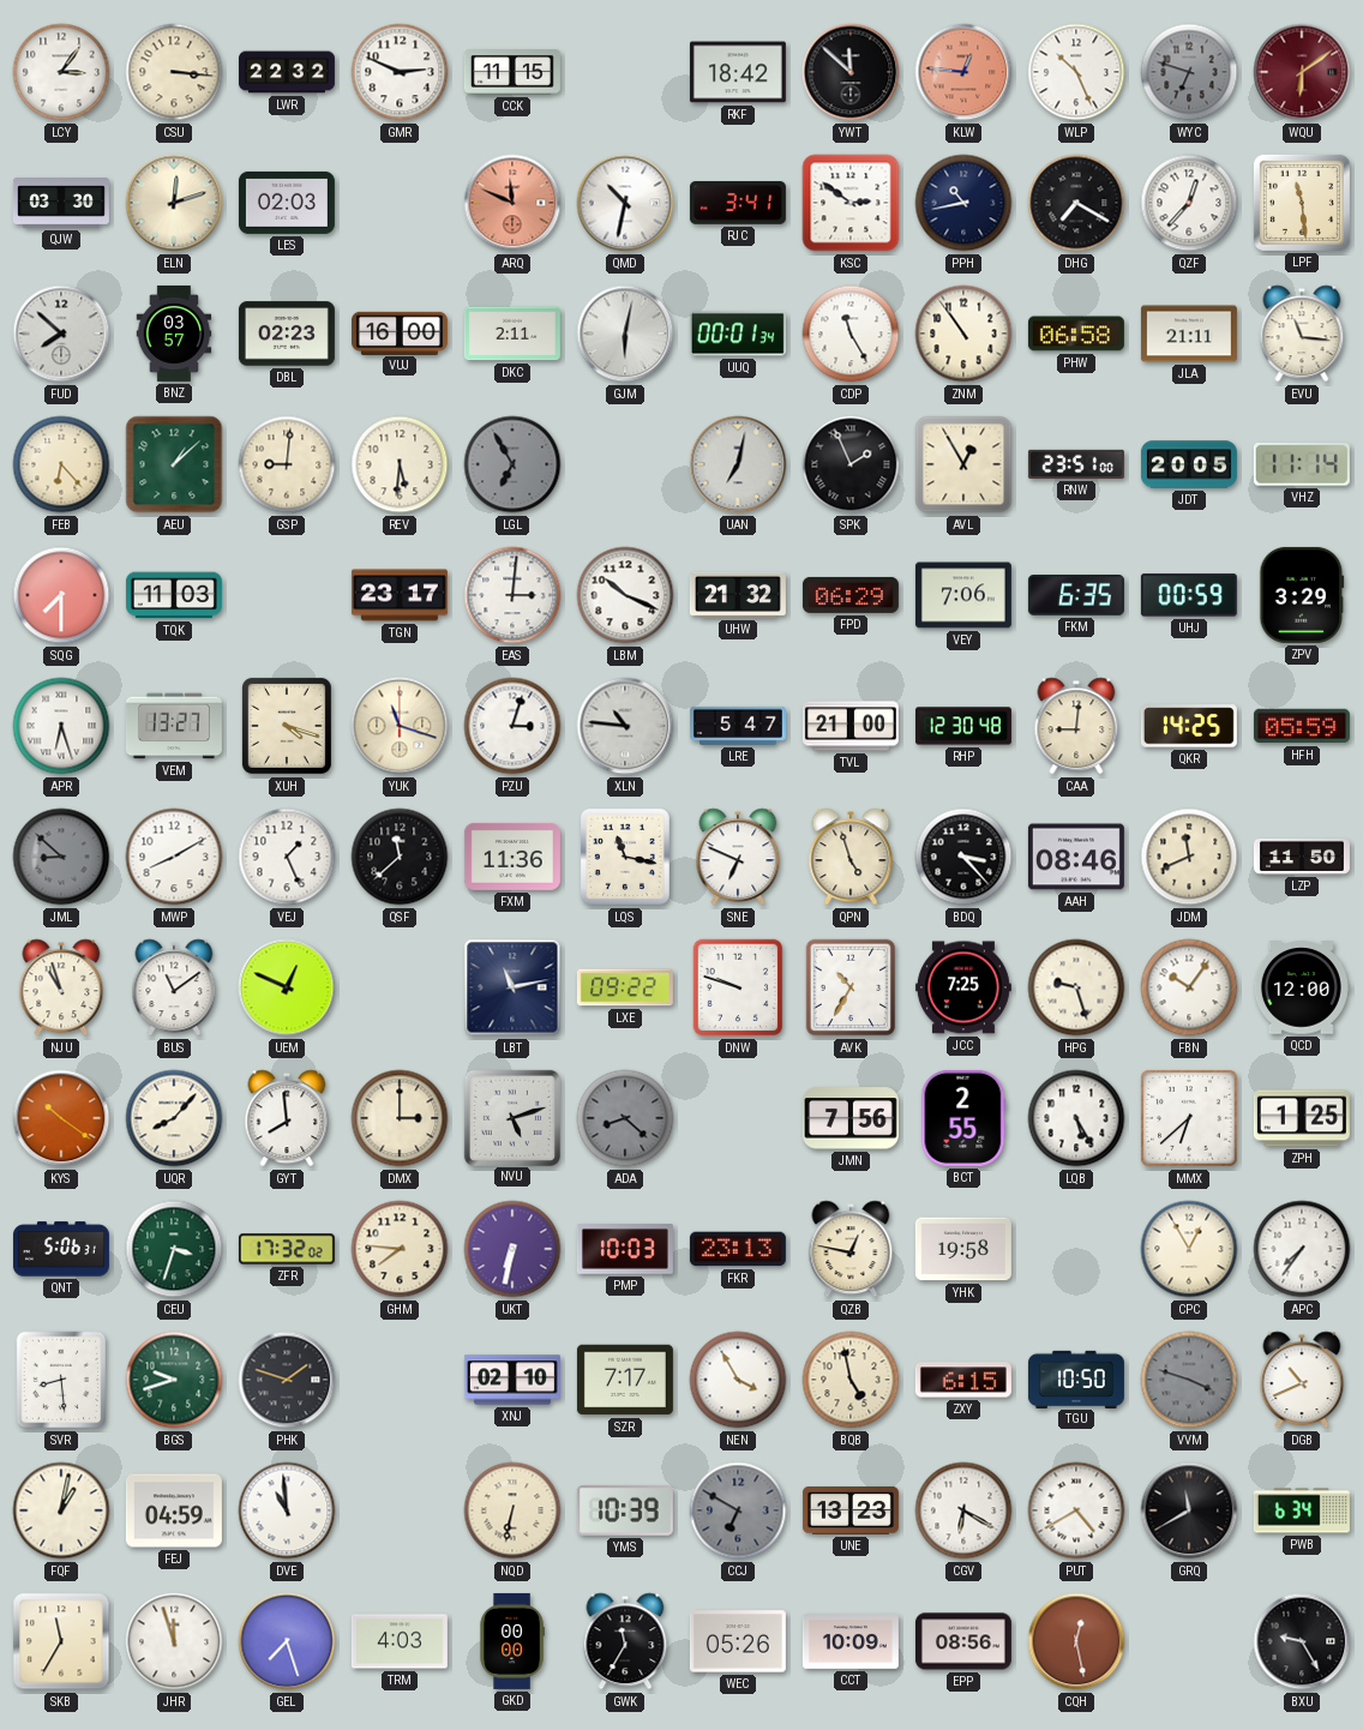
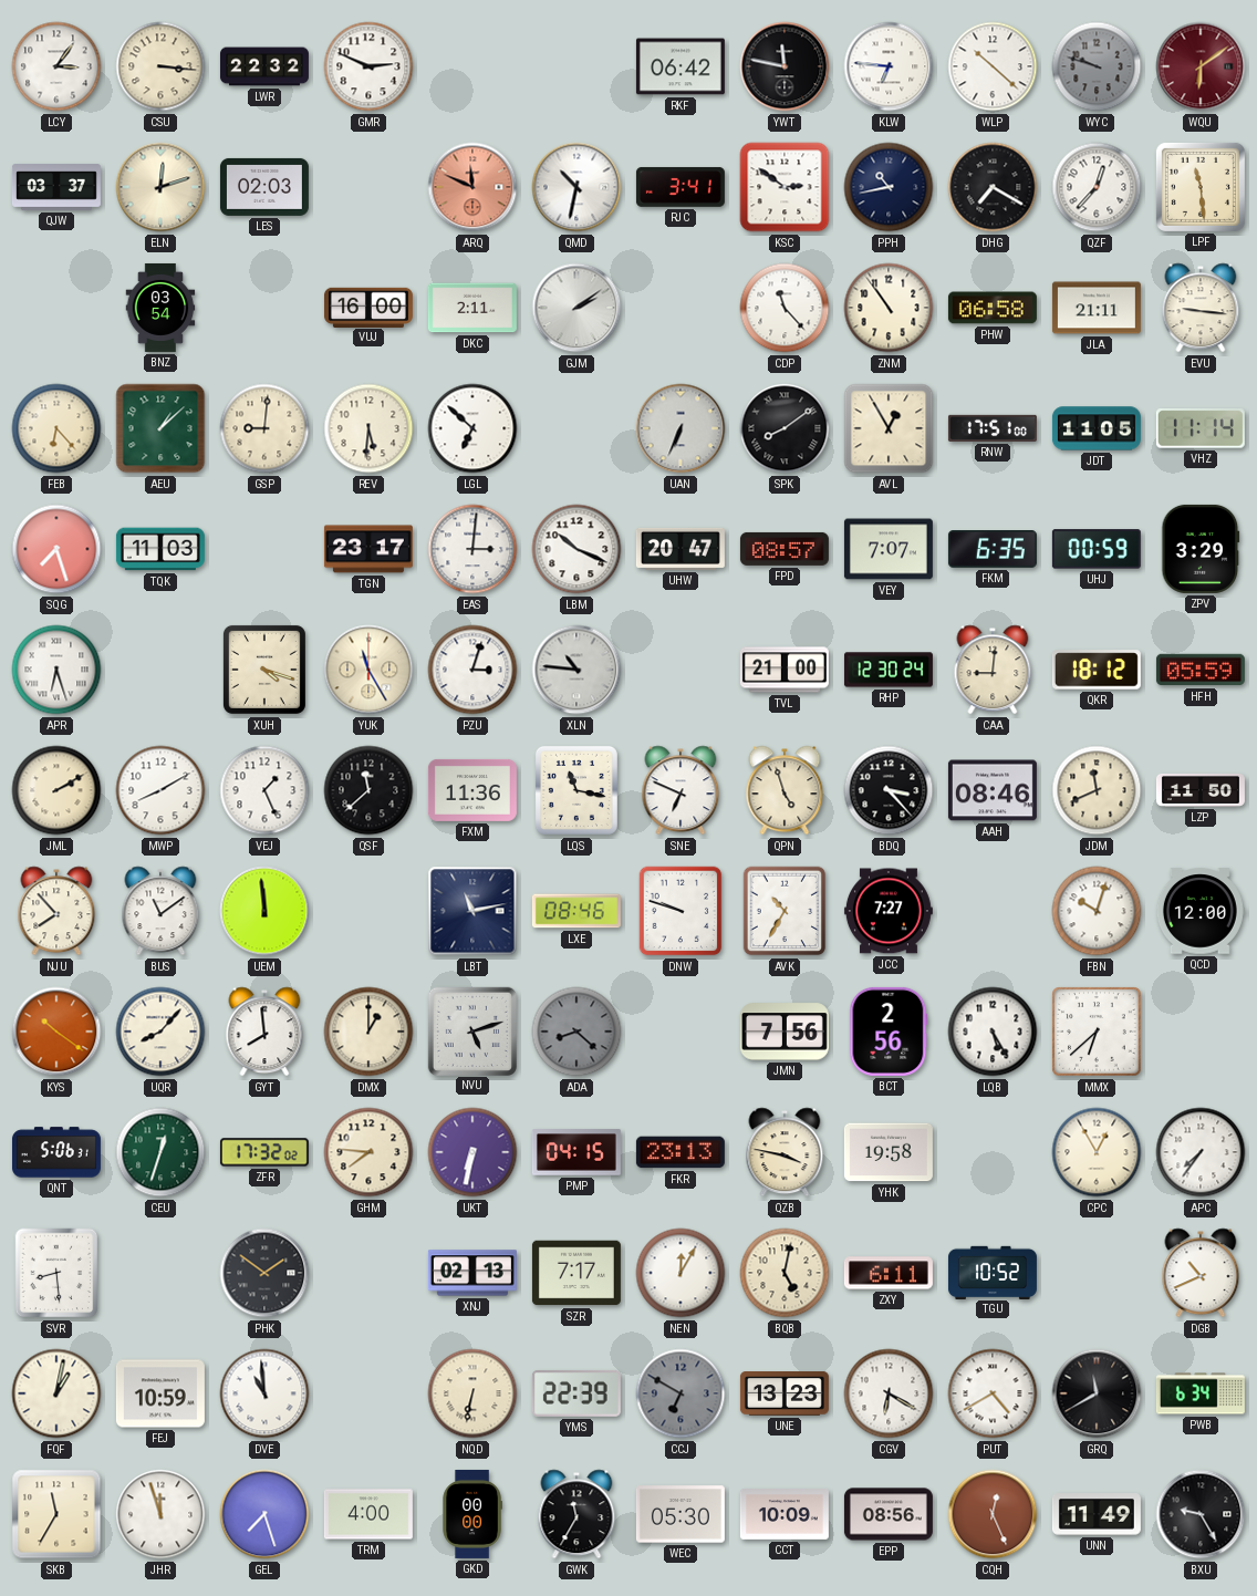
CCK: 11:15 -> none
RKF: 18:42 -> 06:42
YWT: 11:52 -> 11:47
KLW: 12:46 -> 6:46
KLW dial: salmon -> white
WLP: 10:26 -> 10:22
WYC: 6:48 -> 9:48
QJW: 03:30 -> 03:37
FUD: 7:52 -> none
BNZ: 03:57 -> 03:54
DBL: 02:23 -> none
GJM: 6:02 -> 2:09
UUQ: 00:01 -> none
CDP: 11:25 -> 11:23
EVU: 11:16 -> 9:16
LGL: 6:55 -> 6:52
LGL dial: grey -> white
UAN: 7:02 -> 6:34
SPK: 1:56 -> 8:09
RNW: 23:51 -> 17:51
JDT: 20:05 -> 11:05
SQG: 7:30 -> 7:27
UHW: 21:32 -> 20:47
FPD: 06:29 -> 08:57
VEY: 7:06 -> 7:07
VEM: 13:27 -> none
YUK: 11:18 -> 11:25
LRE: 5:47 -> none
RHP: 12:30:48 -> 12:30:24
QKR: 14:25 -> 18:12
JML: 8:52 -> 2:10
JML dial: grey -> cream
NJU: 10:57 -> 7:53
UEM: 12:49 -> 11:59
LXE: 09:22 -> 08:46
JCC: 7:25 -> 7:27
HPG: 9:27 -> none
FBN: 10:06 -> 10:03
DMX: 3:00 -> 1:00
BCT: 2:55 -> 2:56
ZPH: 1:25 -> none
CEU: 3:33 -> 12:33
PMP: 10:03 -> 04:15
QZB: 12:47 -> 3:47
BGS: 9:42 -> none
PHK: 1:48 -> 1:51
XNJ: 02:10 -> 02:13
NEN: 3:55 -> 12:05
BQB: 4:58 -> 5:02
ZXY: 6:15 -> 6:11
TGU: 10:50 -> 10:52
VVM: 3:48 -> none
FEJ: 04:59 -> 10:59
YMS: 10:39 -> 22:39
TRM: 4:03 -> 4:00
WEC: 05:26 -> 05:30
CQH: 12:28 -> 12:26
UNN: none -> 11:49
